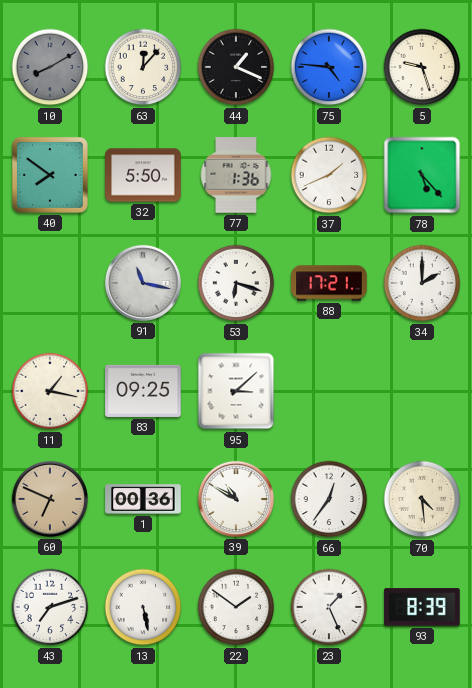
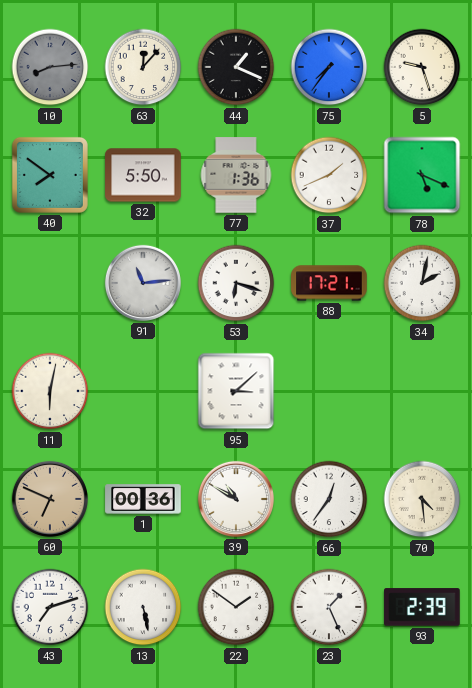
10: 8:10 -> 8:14
75: 4:46 -> 7:36
78: 5:23 -> 5:19
91: 11:17 -> 11:14
34: 2:00 -> 2:02
11: 1:17 -> 6:02
83: 09:25 -> none
93: 8:39 -> 2:39
